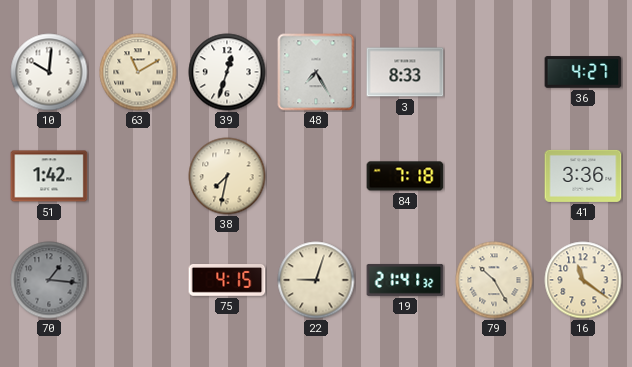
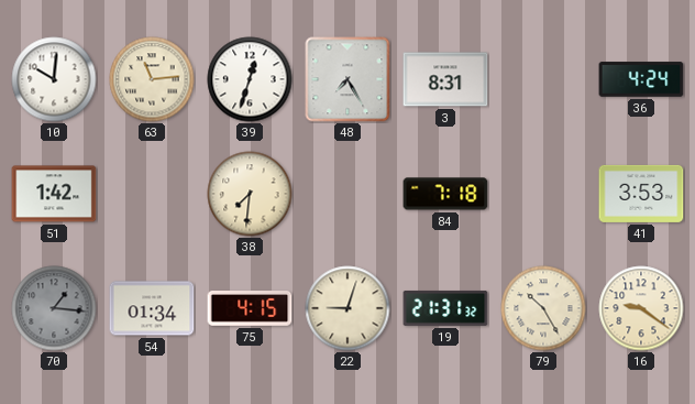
63: 11:10 -> 11:14
3: 8:33 -> 8:31
36: 4:27 -> 4:24
38: 7:32 -> 7:31
41: 3:36 -> 3:53
54: none -> 01:34
19: 21:41 -> 21:31
16: 11:21 -> 9:21
